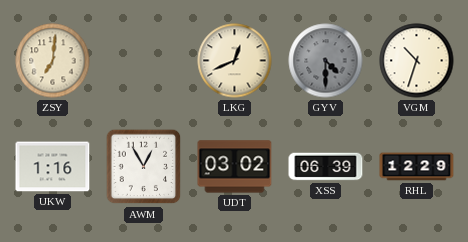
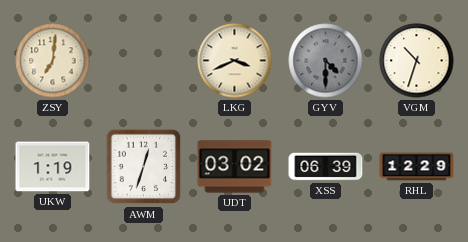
LKG: 12:41 -> 3:41
UKW: 1:16 -> 1:19
AWM: 12:55 -> 12:33
